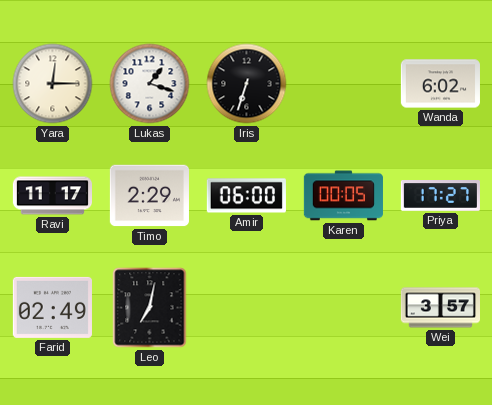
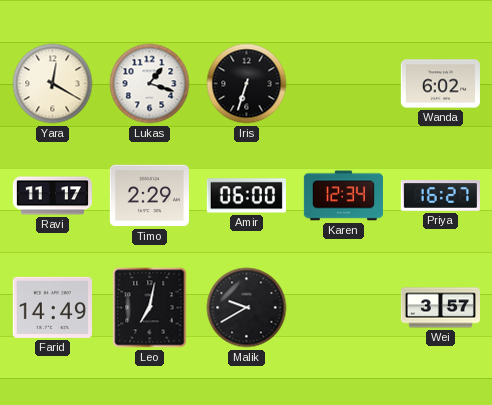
Yara: 12:15 -> 12:20
Karen: 00:05 -> 12:34
Priya: 17:27 -> 16:27
Farid: 02:49 -> 14:49
Malik: none -> 9:40
